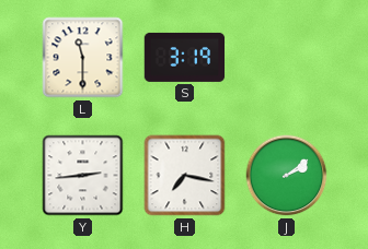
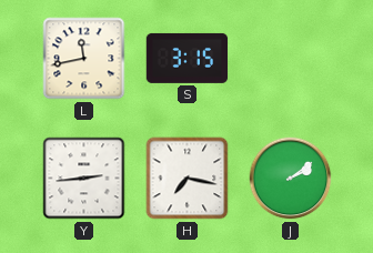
L: 11:30 -> 11:43
S: 3:19 -> 3:15
